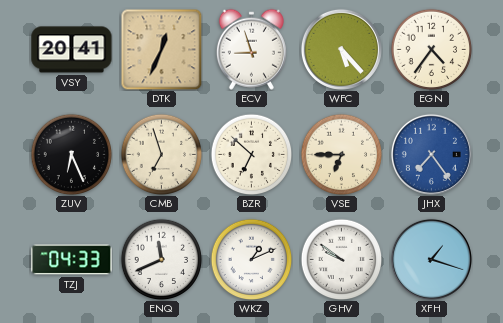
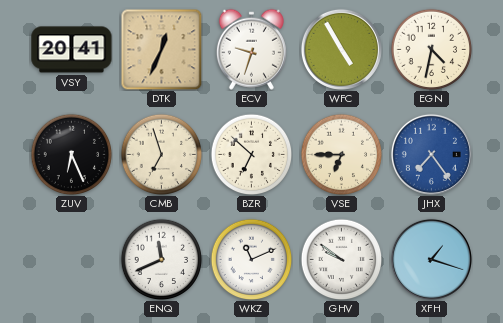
ECV: 8:57 -> 9:33
WFC: 5:23 -> 4:55
EGN: 4:36 -> 4:32
TZJ: 04:33 -> none
WKZ: 1:11 -> 11:11
